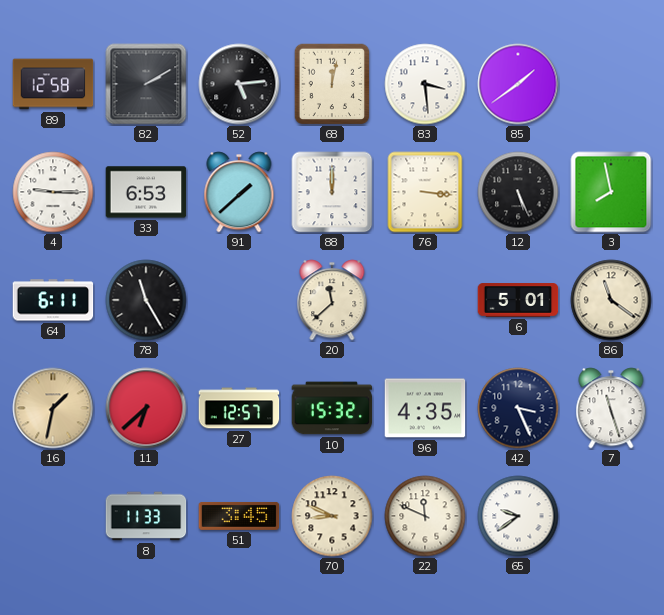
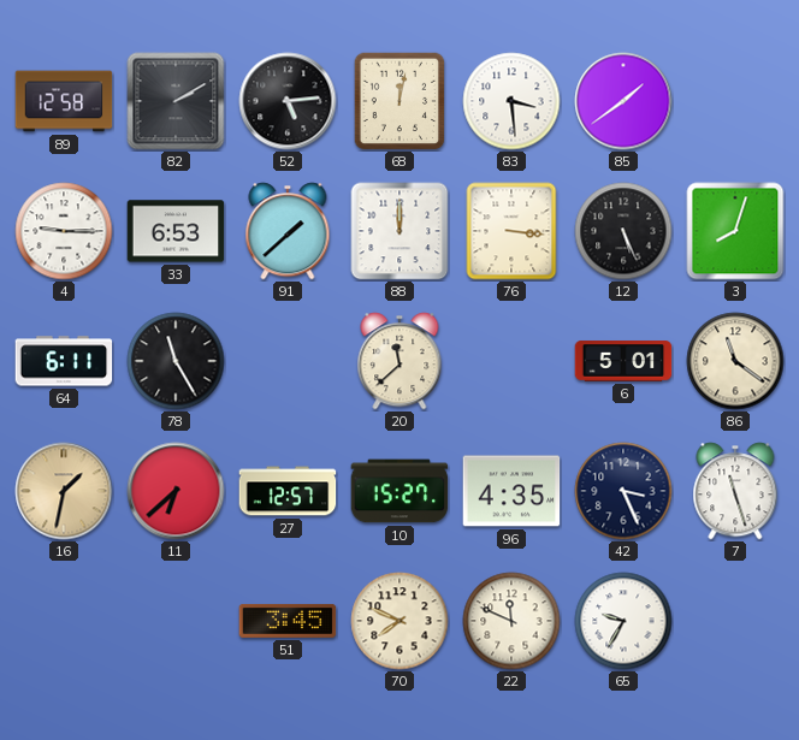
3: 7:58 -> 8:03
10: 15:32 -> 15:27
8: 11:33 -> none
70: 8:49 -> 7:49
65: 9:39 -> 9:35
